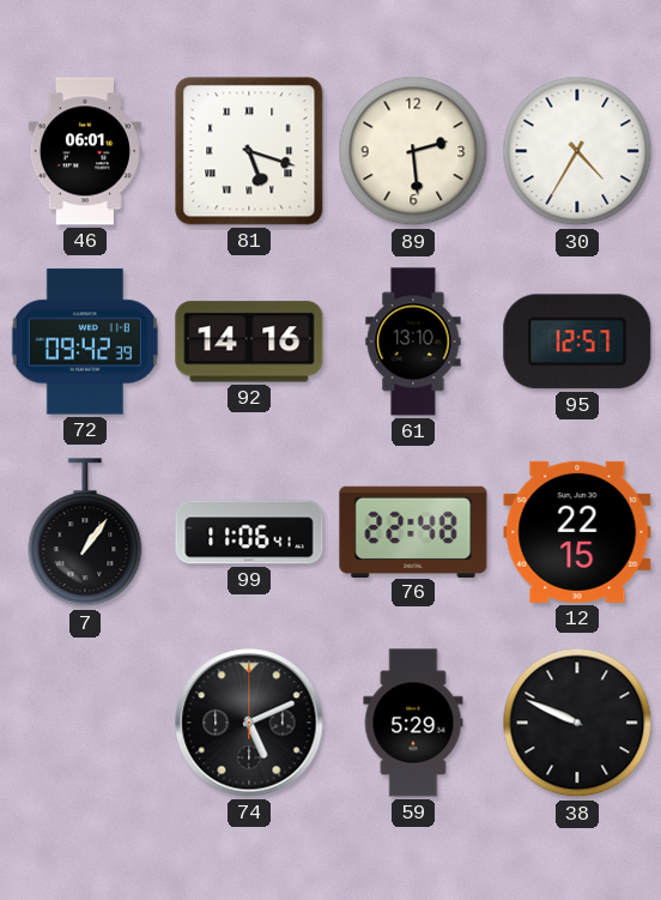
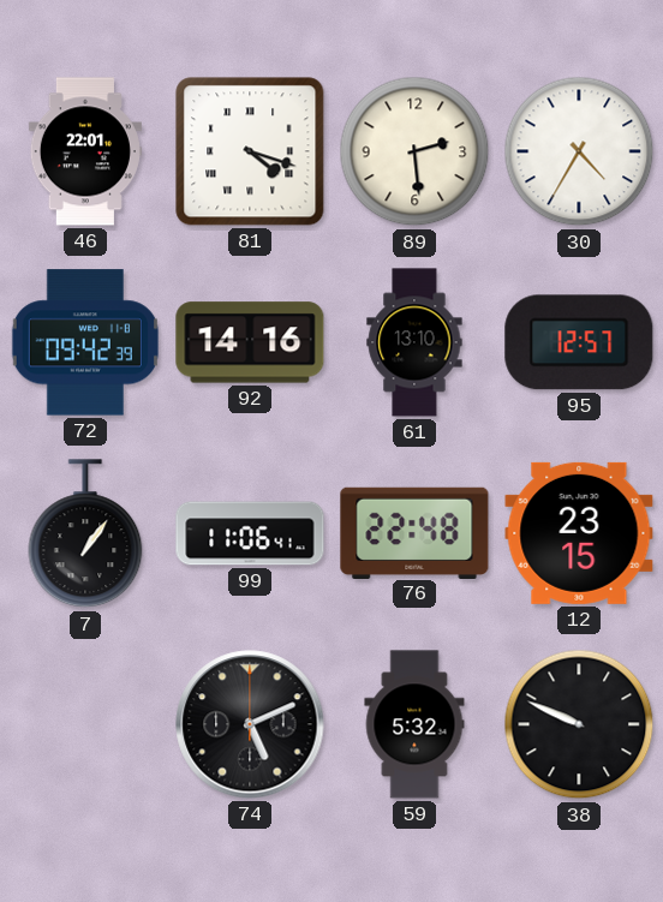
46: 06:01 -> 22:01
81: 5:18 -> 4:18
12: 22:15 -> 23:15
59: 5:29 -> 5:32
